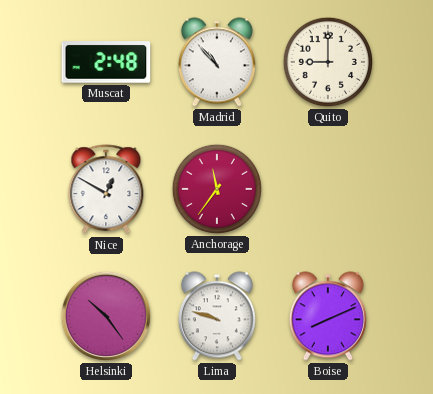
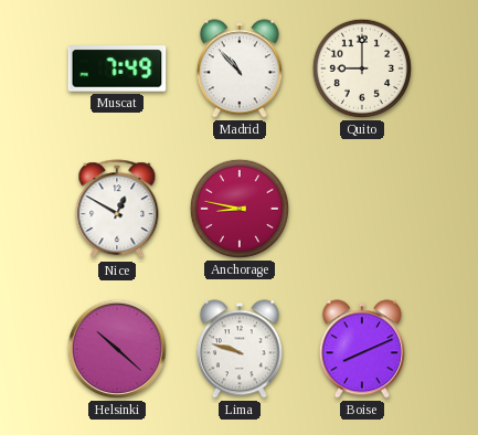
Muscat: 2:48 -> 7:49
Anchorage: 11:36 -> 8:47
Helsinki: 10:24 -> 10:22
